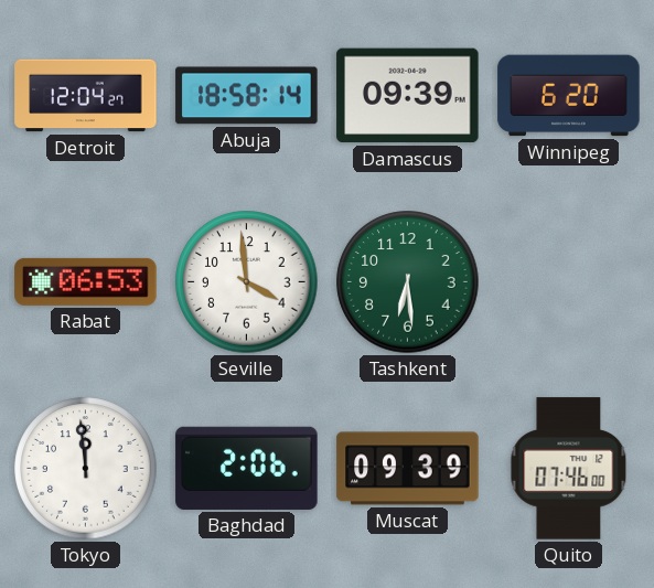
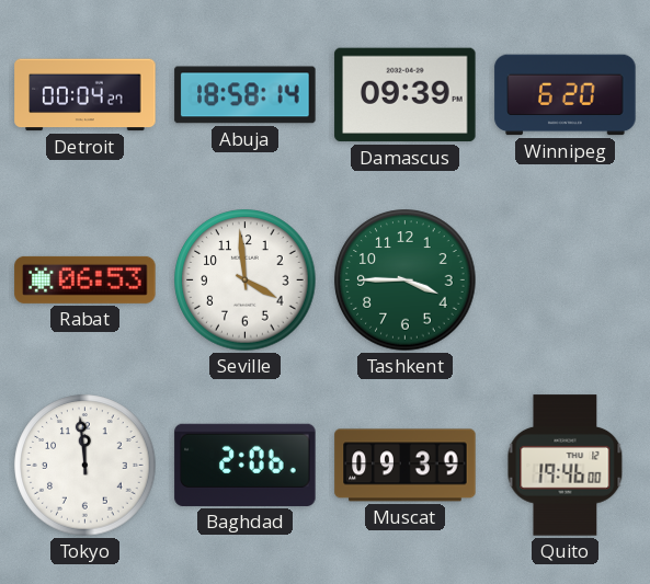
Detroit: 12:04 -> 00:04
Tashkent: 6:29 -> 3:45
Quito: 07:46 -> 19:46
